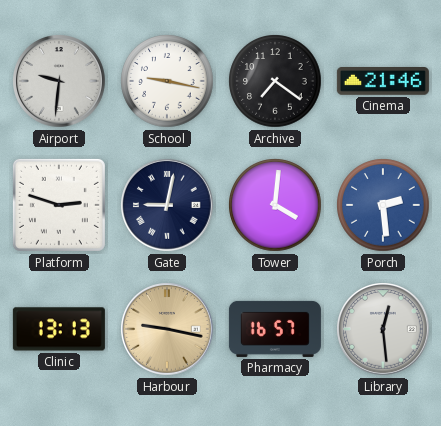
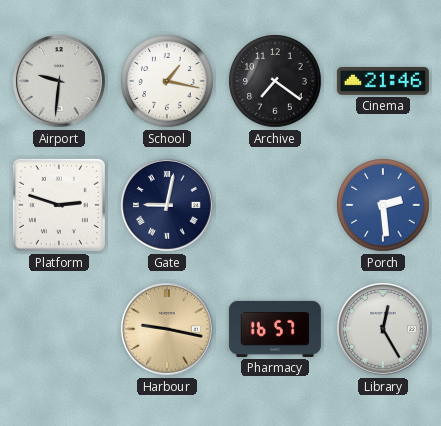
School: 9:17 -> 1:17
Tower: 4:01 -> none
Clinic: 13:13 -> none
Library: 12:29 -> 12:25
